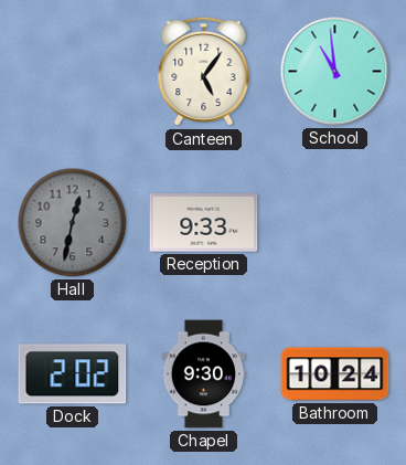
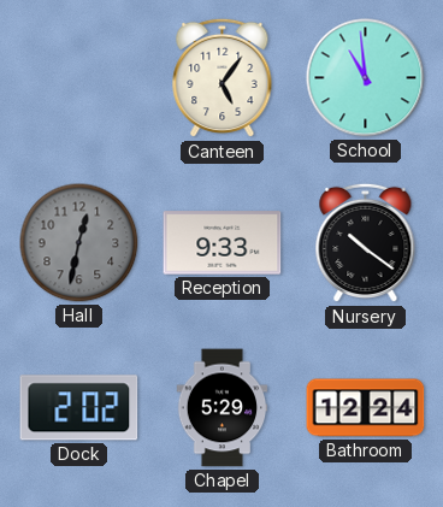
Nursery: none -> 10:21
Chapel: 9:30 -> 5:29
Bathroom: 10:24 -> 12:24
